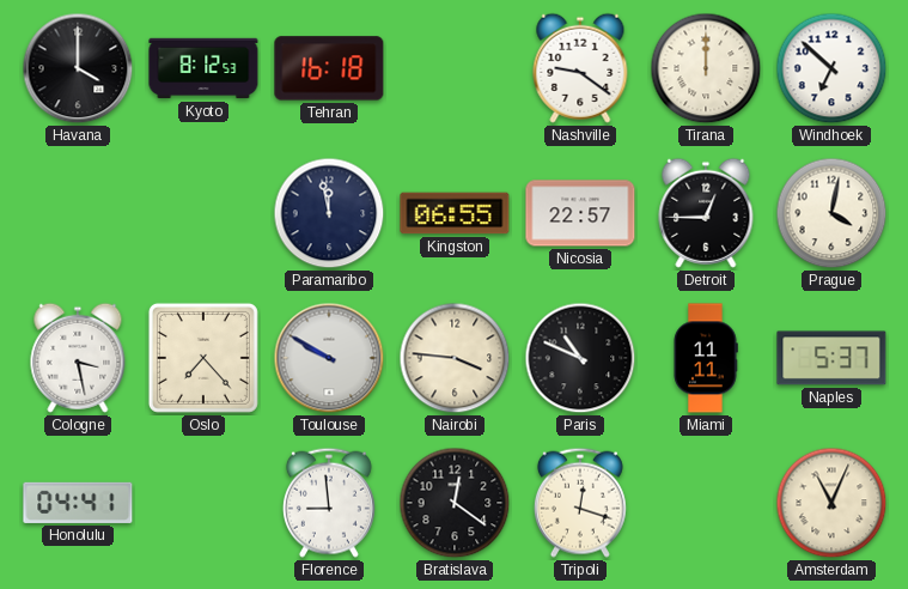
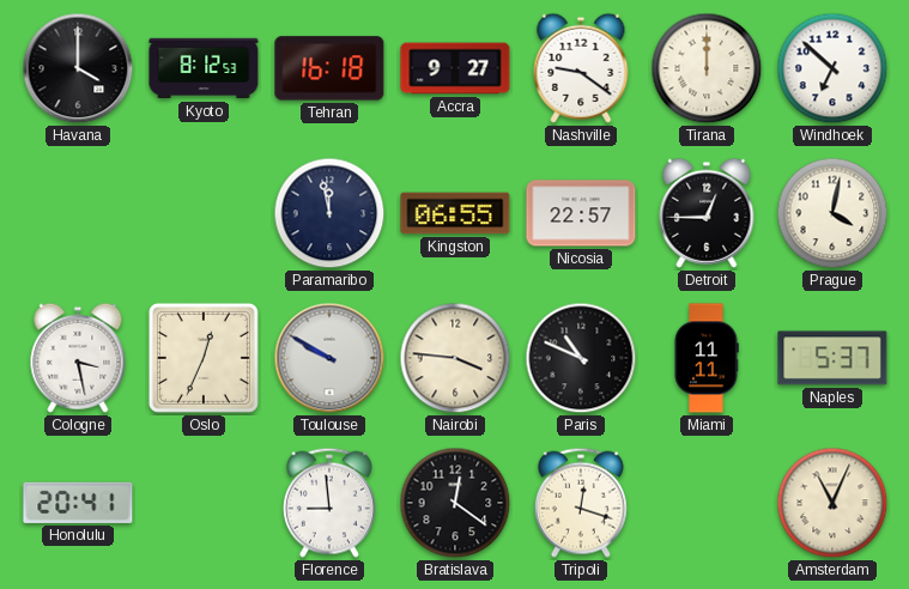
Accra: none -> 9:27
Oslo: 7:23 -> 12:34
Honolulu: 04:41 -> 20:41
